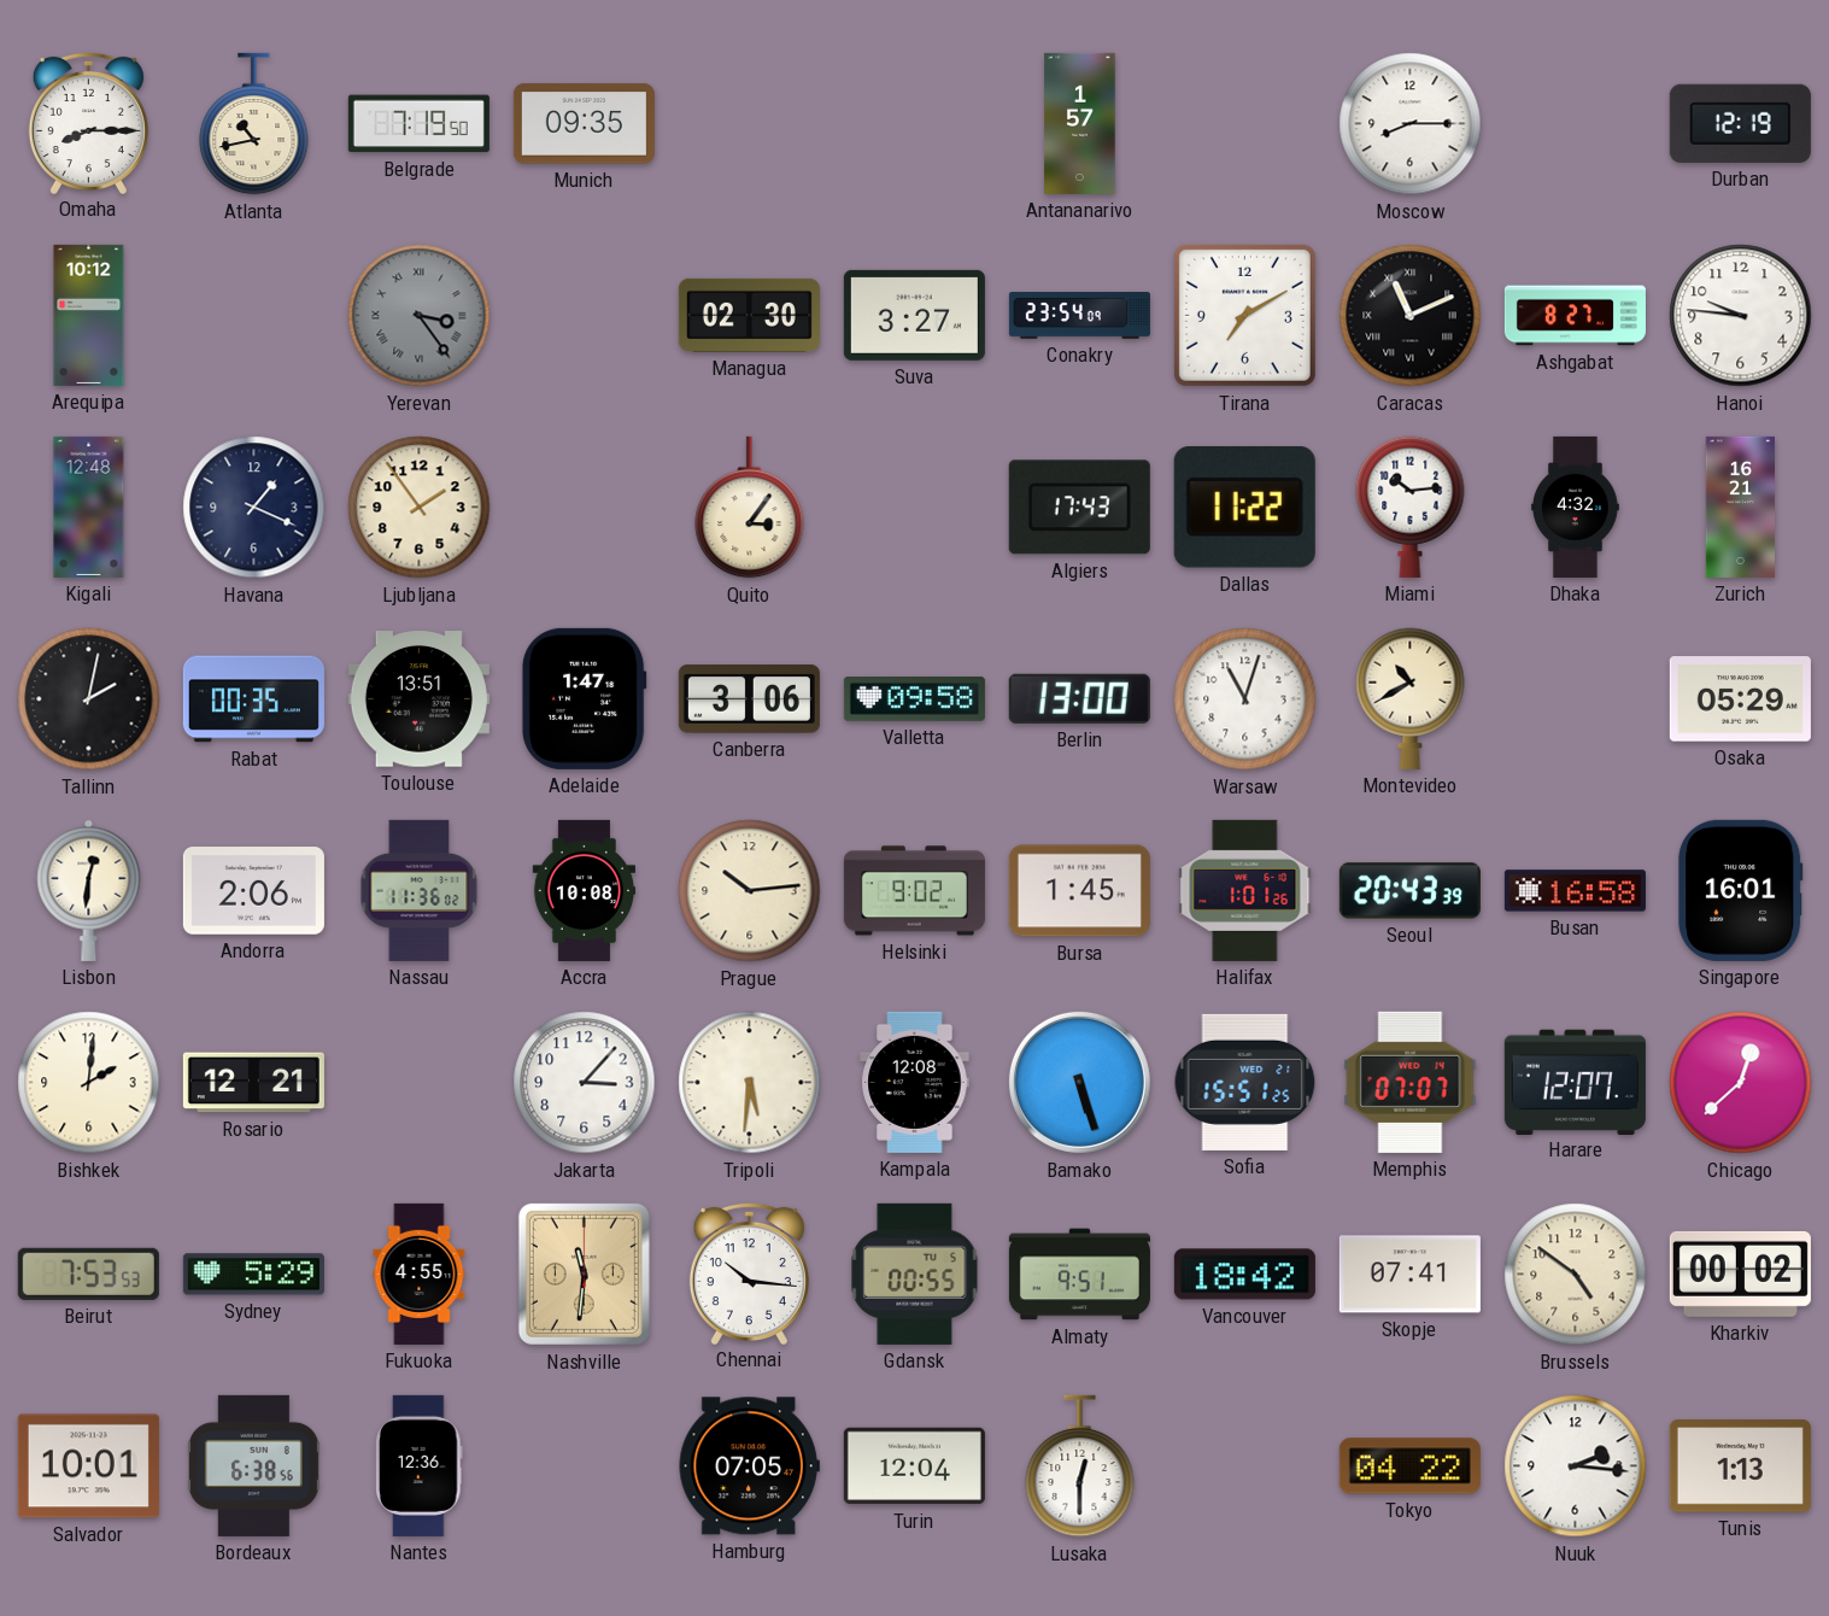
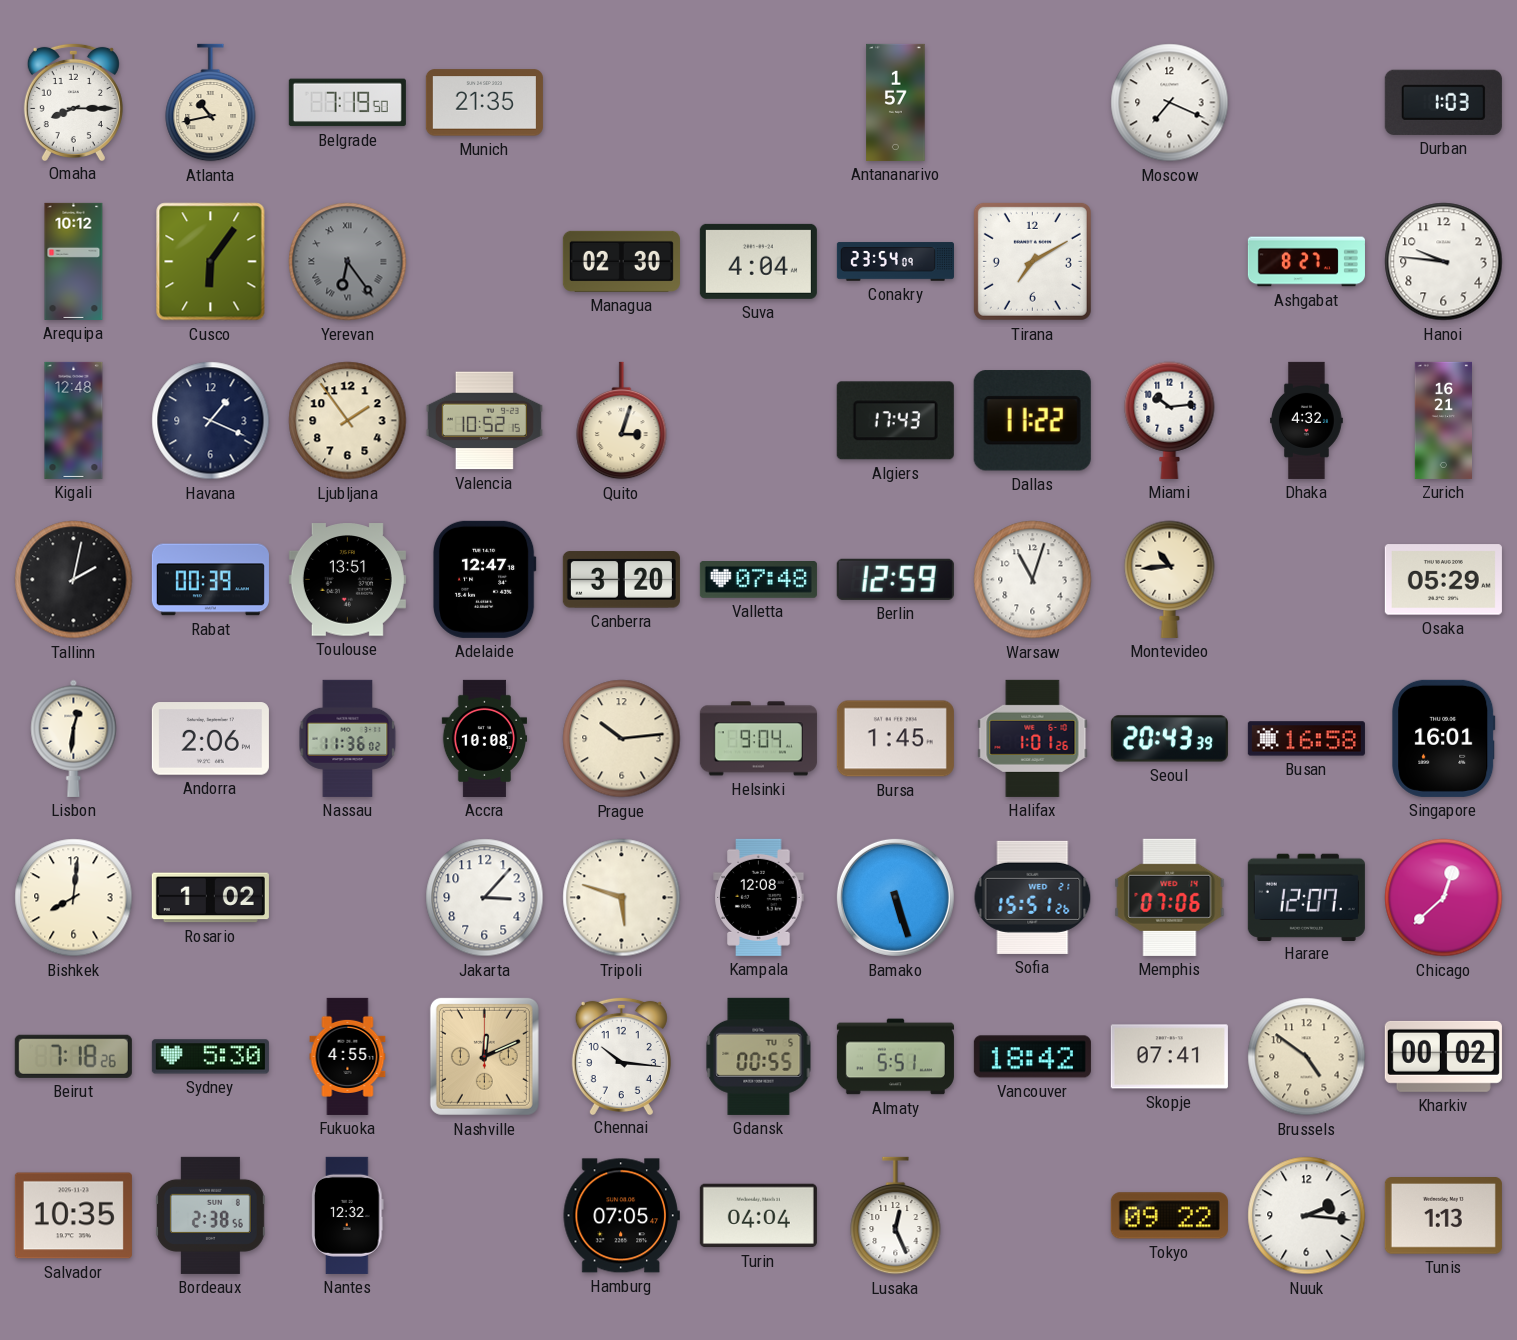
Munich: 09:35 -> 21:35
Moscow: 8:15 -> 7:19
Durban: 12:19 -> 1:03
Cusco: none -> 6:06
Yerevan: 3:24 -> 6:24
Suva: 3:27 -> 4:04
Caracas: 11:11 -> none
Valencia: none -> 10:52
Quito: 3:06 -> 3:03
Rabat: 00:35 -> 00:39
Adelaide: 1:47 -> 12:47
Canberra: 3:06 -> 3:20
Valletta: 09:58 -> 07:48
Berlin: 13:00 -> 12:59
Montevideo: 10:40 -> 10:44
Helsinki: 9:02 -> 9:04
Bishkek: 2:01 -> 8:01
Rosario: 12:21 -> 1:02
Tripoli: 5:31 -> 5:48
Sofia: 15:51:25 -> 15:51:26
Memphis: 07:07 -> 07:06
Beirut: 7:53 -> 7:18
Sydney: 5:29 -> 5:30
Nashville: 11:31 -> 12:11
Almaty: 9:51 -> 5:51
Salvador: 10:01 -> 10:35
Bordeaux: 6:38 -> 2:38
Nantes: 12:36 -> 12:32
Turin: 12:04 -> 04:04
Lusaka: 12:30 -> 12:26
Tokyo: 04:22 -> 09:22
